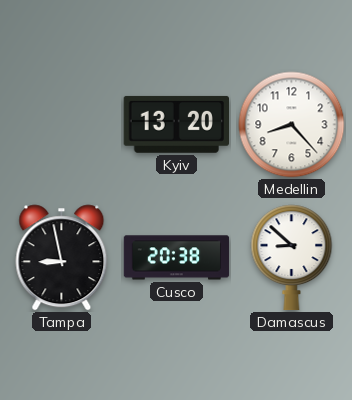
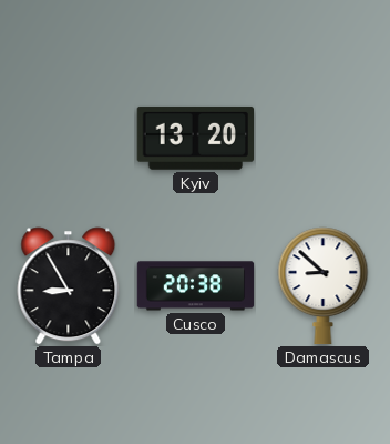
Medellin: 8:23 -> none
Tampa: 8:58 -> 8:55
